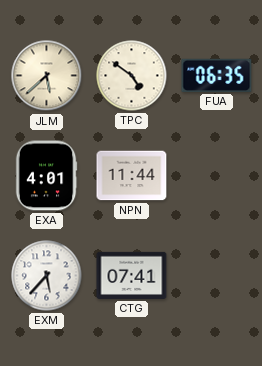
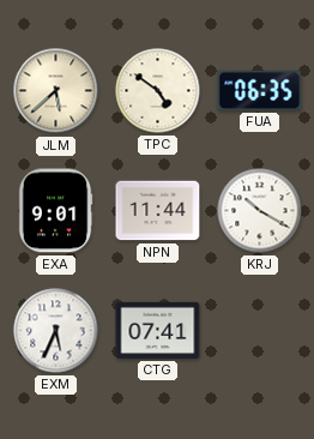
EXA: 4:01 -> 9:01
KRJ: none -> 10:20
EXM: 5:37 -> 5:34
